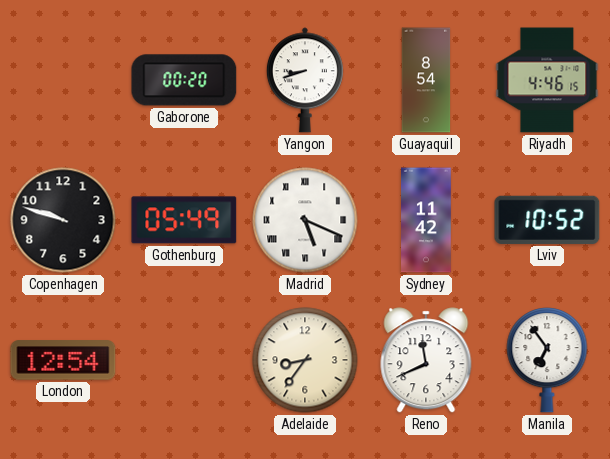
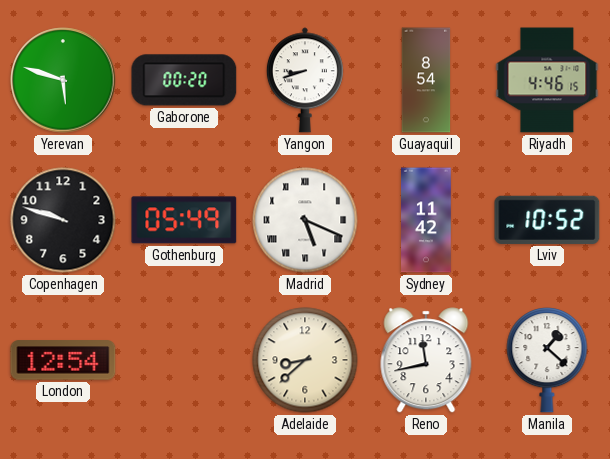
Yerevan: none -> 5:48
Adelaide: 8:36 -> 8:38
Reno: 11:41 -> 11:43
Manila: 6:54 -> 1:22
